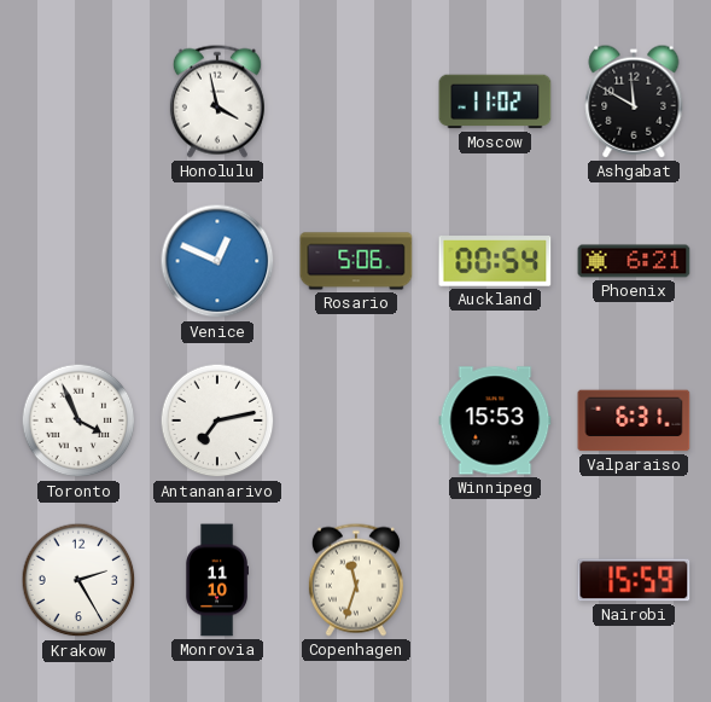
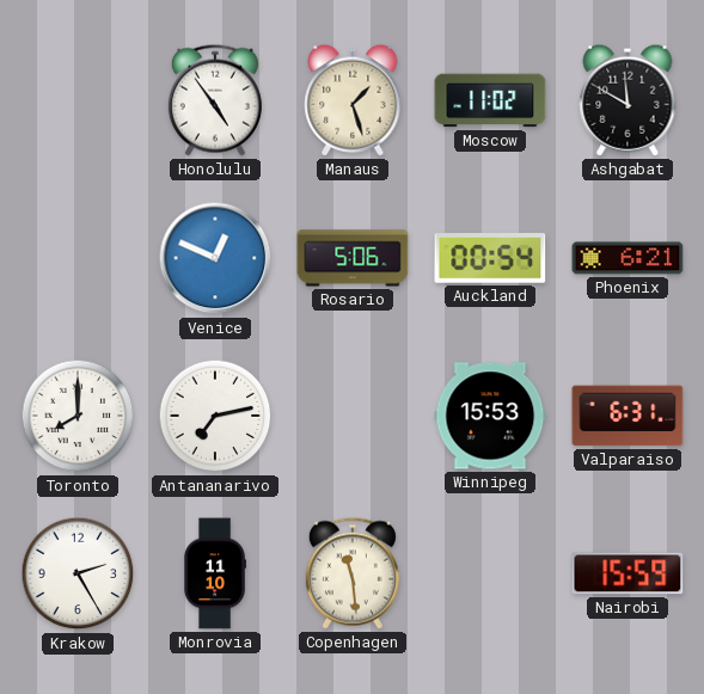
Honolulu: 3:58 -> 4:54
Manaus: none -> 1:27
Toronto: 3:56 -> 8:00
Copenhagen: 11:33 -> 11:29
